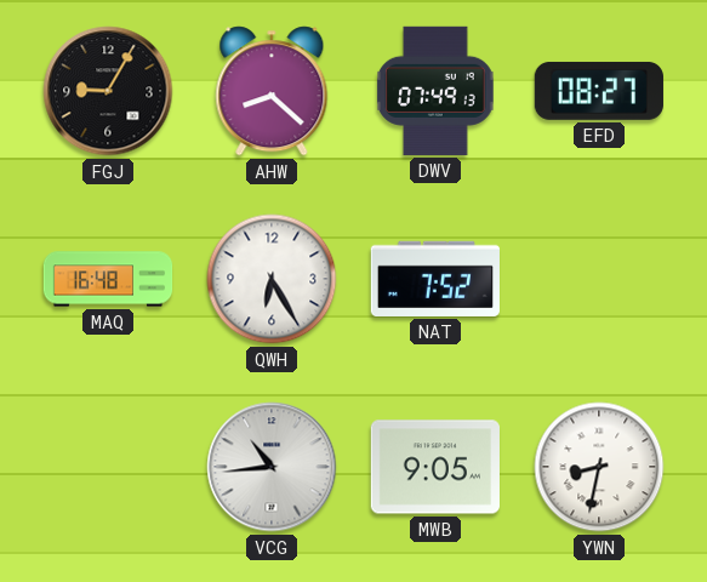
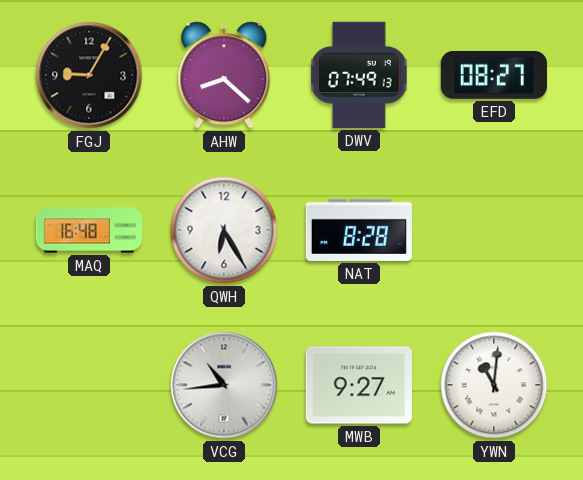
NAT: 7:52 -> 8:28
MWB: 9:05 -> 9:27
YWN: 8:32 -> 11:01
